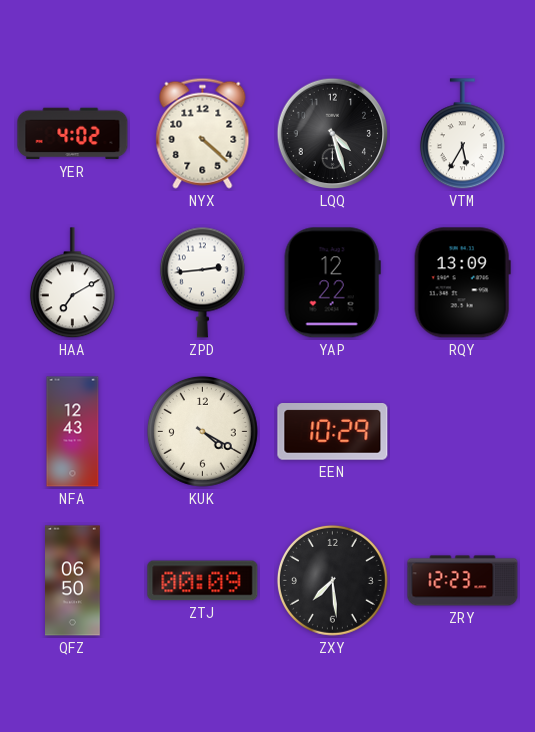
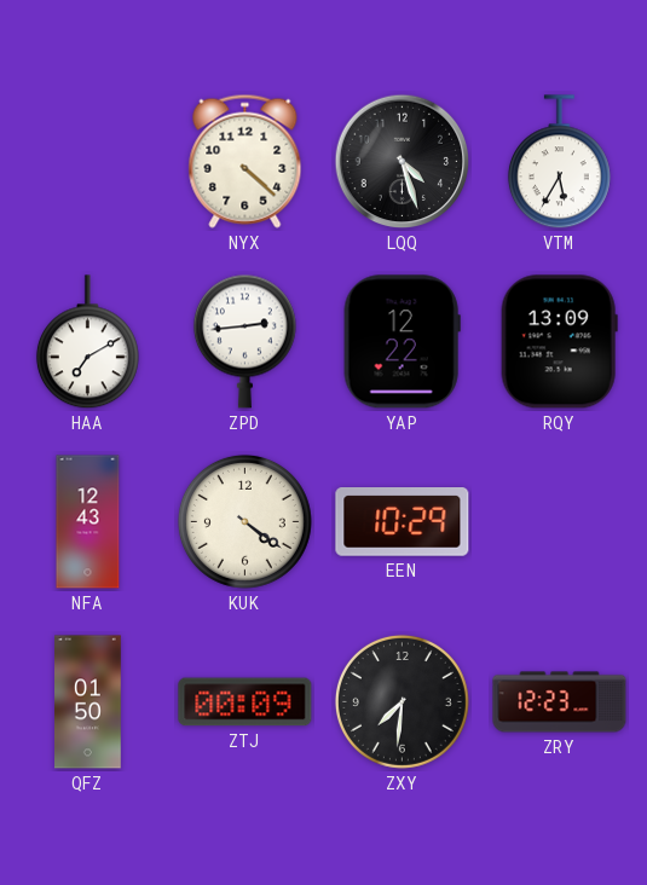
YER: 4:02 -> none
KUK: 4:20 -> 4:21
QFZ: 06:50 -> 01:50
ZXY: 7:29 -> 7:31
